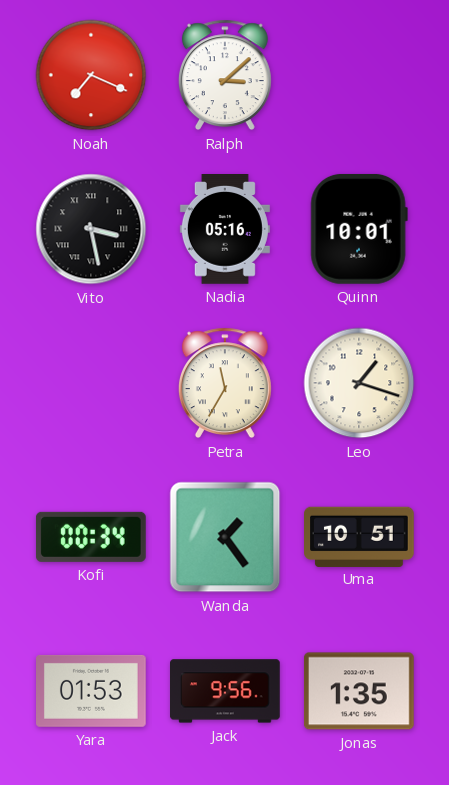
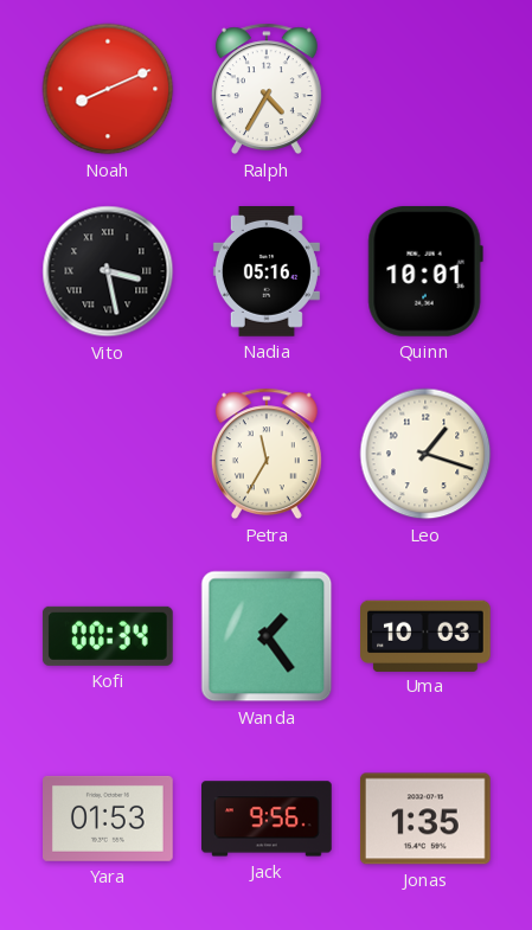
Noah: 7:19 -> 8:11
Ralph: 3:08 -> 4:35
Uma: 10:51 -> 10:03
